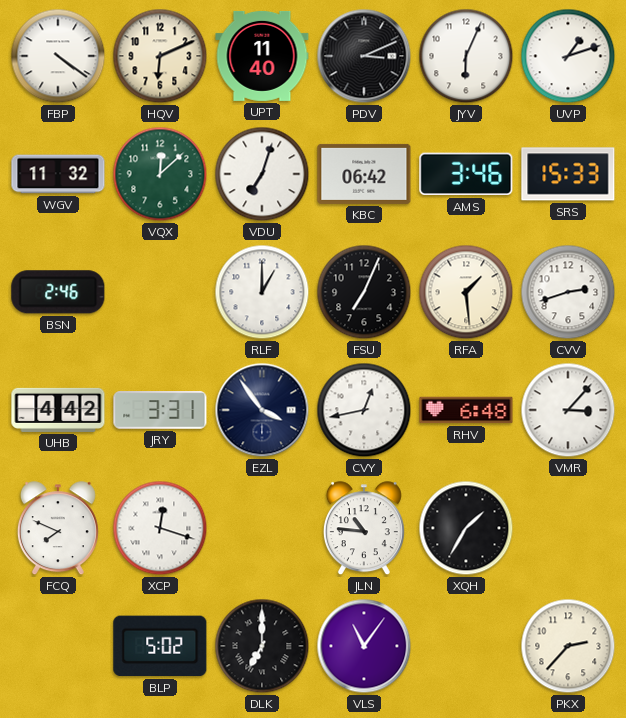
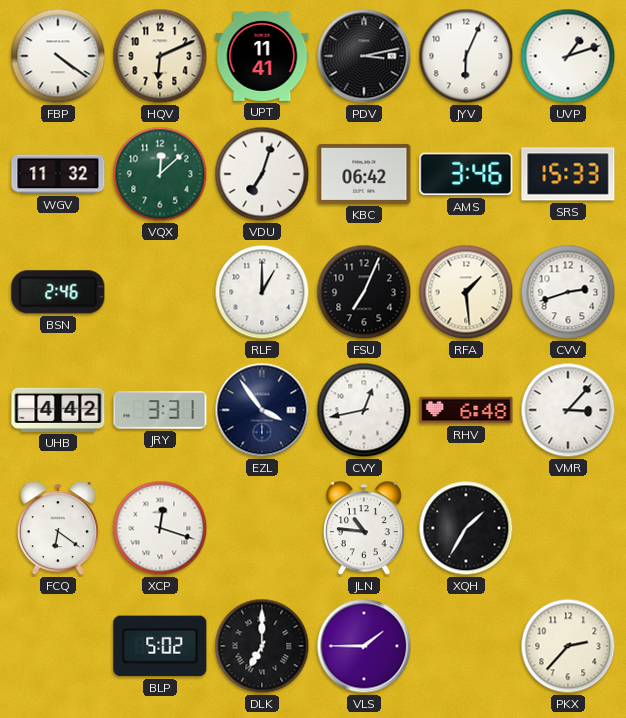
UPT: 11:40 -> 11:41
PDV: 3:11 -> 3:13
FCQ: 7:49 -> 6:21
VLS: 11:06 -> 1:45
